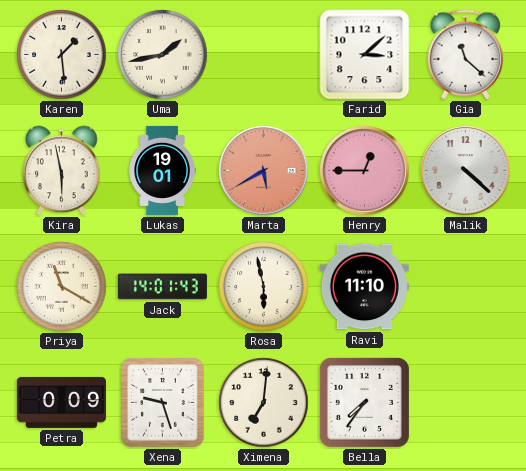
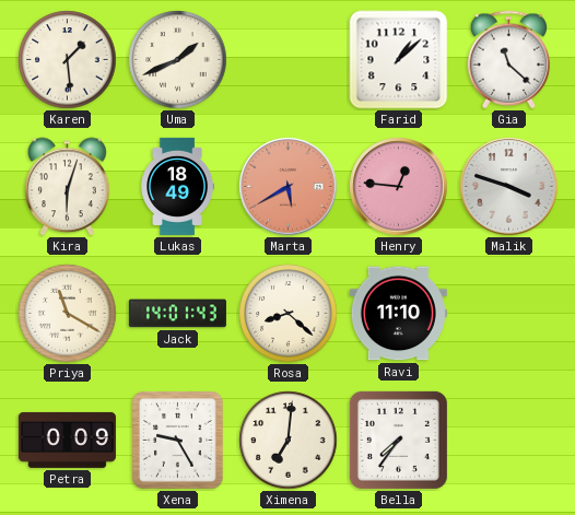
Uma: 1:43 -> 1:41
Farid: 3:08 -> 1:08
Kira: 5:58 -> 6:03
Lukas: 19:01 -> 18:49
Henry: 12:45 -> 12:46
Malik: 4:22 -> 3:48
Rosa: 5:58 -> 8:22
Xena: 9:27 -> 9:25
